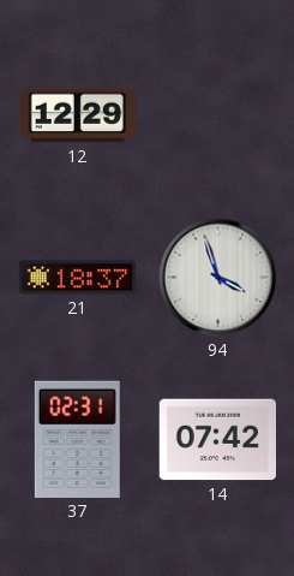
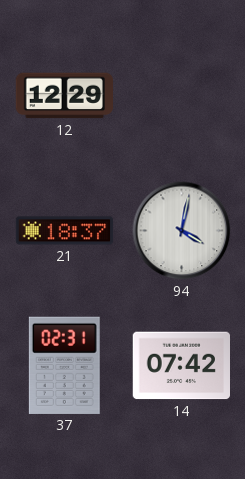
94: 3:57 -> 4:02
